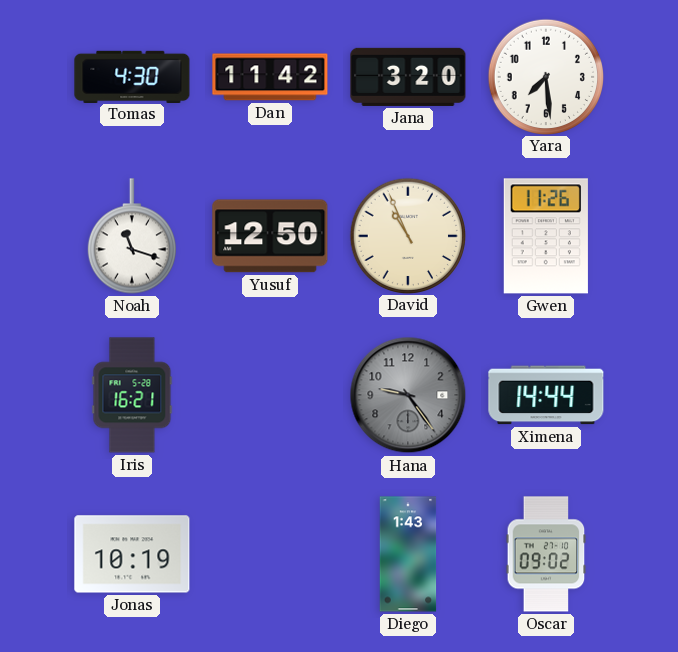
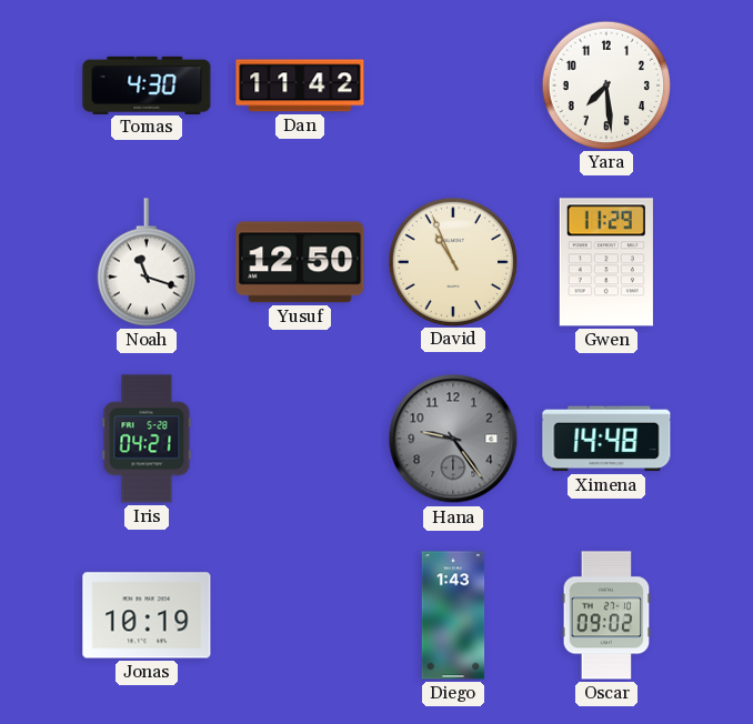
Jana: 3:20 -> none
Gwen: 11:26 -> 11:29
Iris: 16:21 -> 04:21
Ximena: 14:44 -> 14:48
